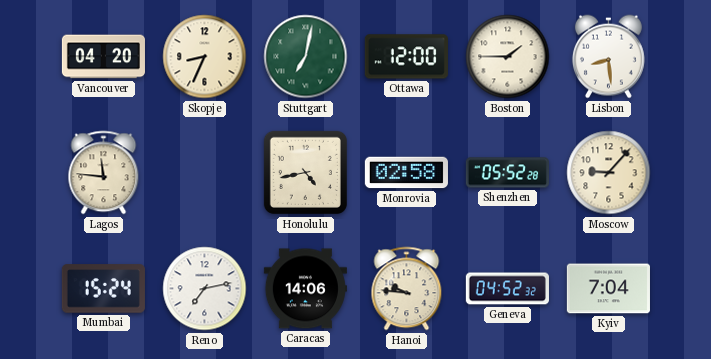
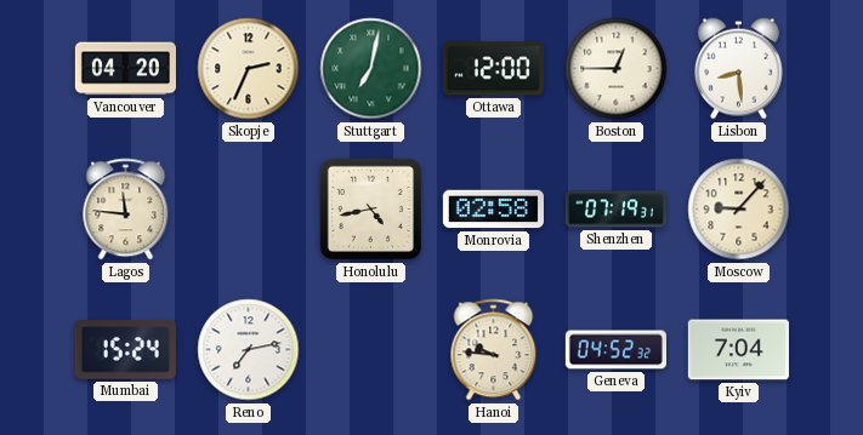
Skopje: 8:34 -> 2:34
Boston: 1:45 -> 12:45
Shenzhen: 05:52 -> 07:19
Caracas: 14:06 -> none
